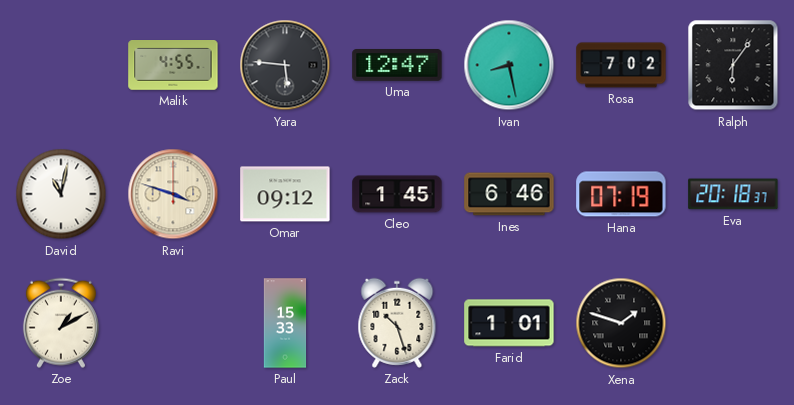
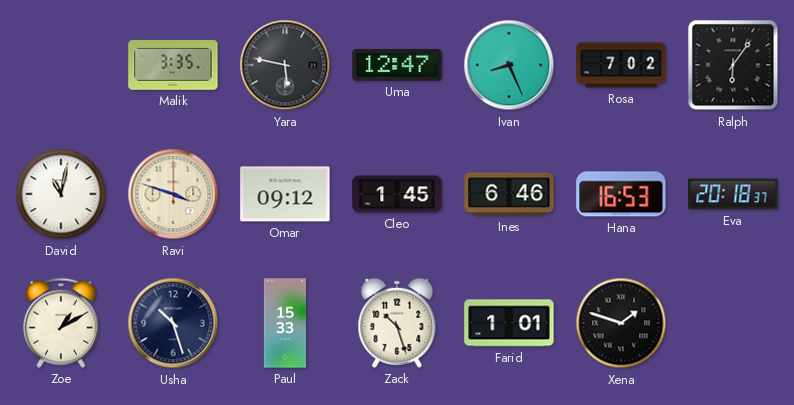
Malik: 4:55 -> 3:35
Yara: 5:46 -> 5:47
Ivan: 8:28 -> 8:26
Hana: 07:19 -> 16:53
Usha: none -> 10:27
